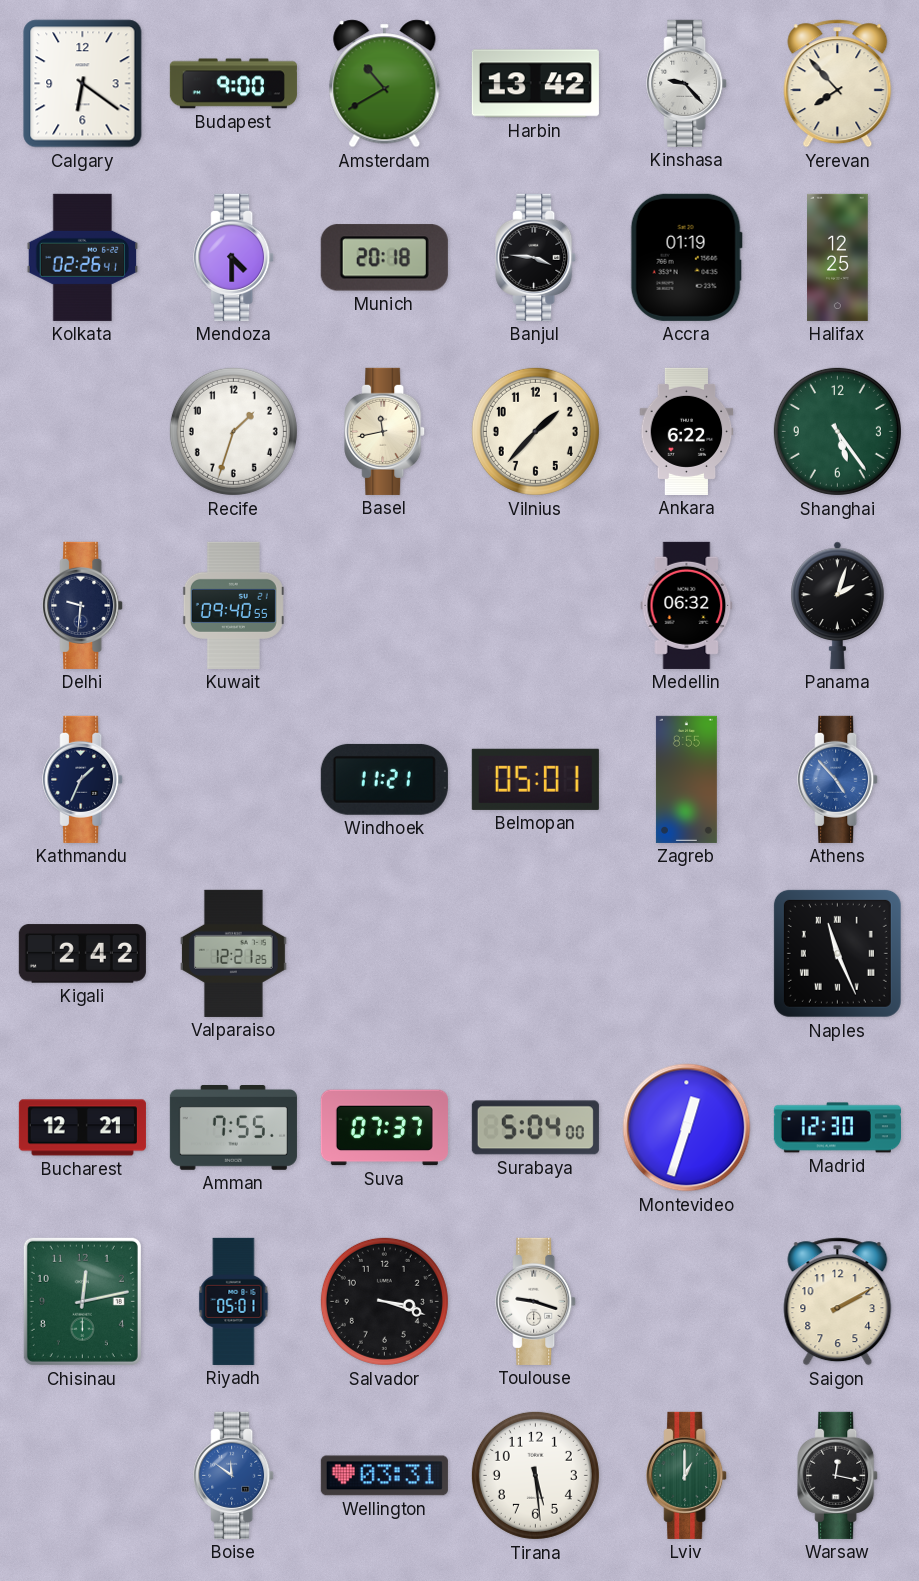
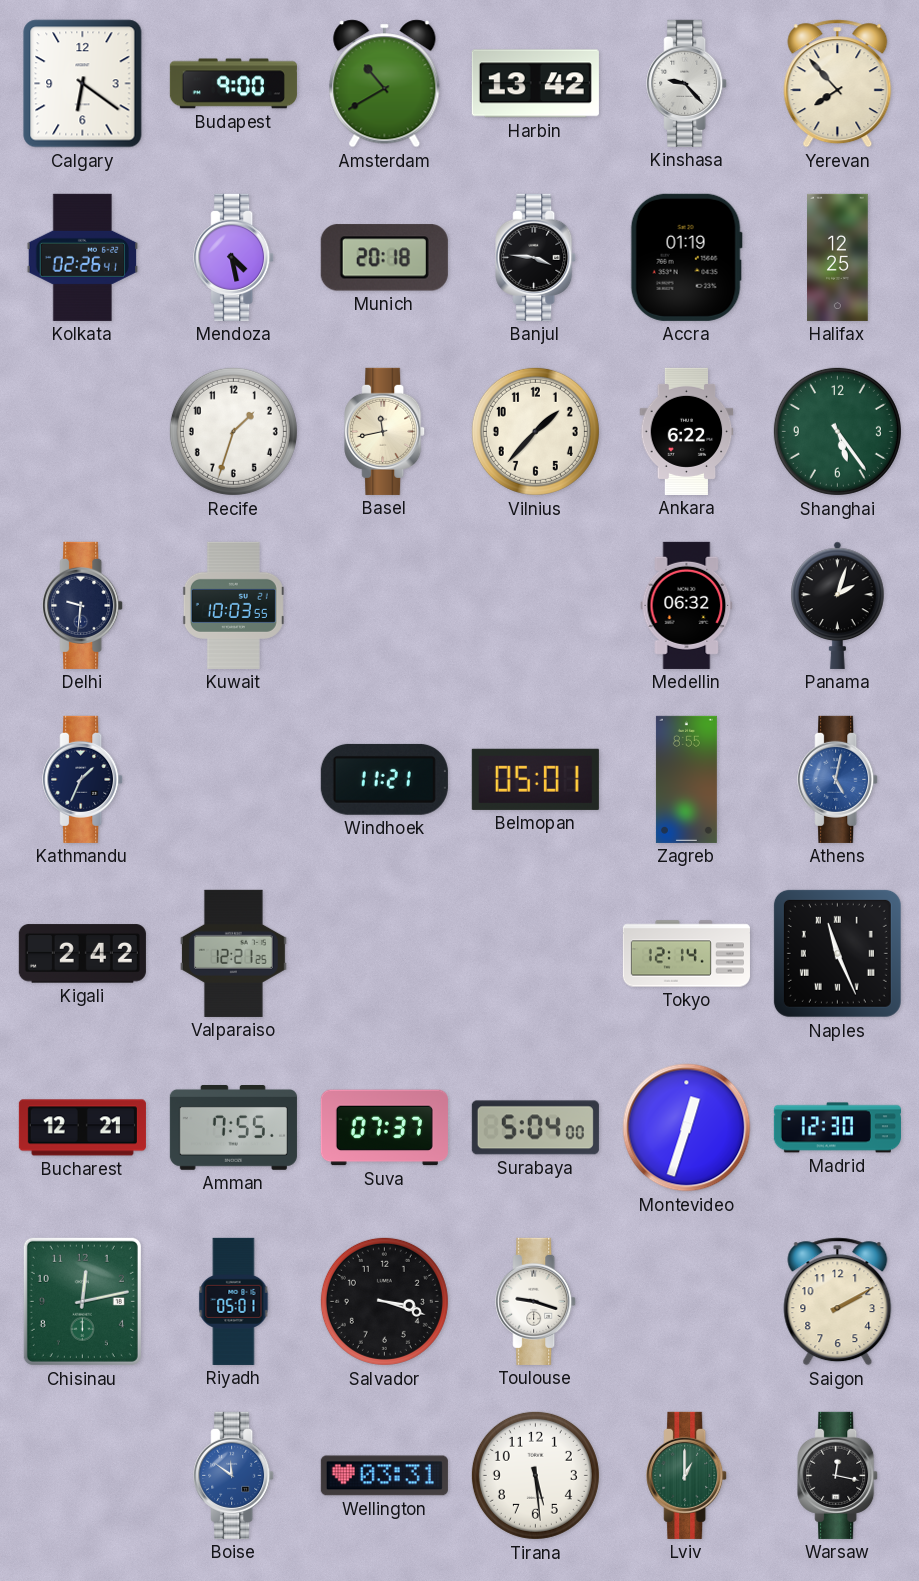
Mendoza: 4:30 -> 4:28
Kuwait: 09:40 -> 10:03
Athens: 4:53 -> 5:02
Tokyo: none -> 12:14
